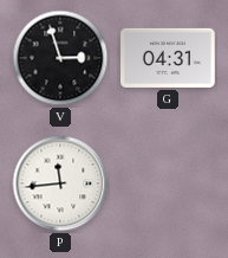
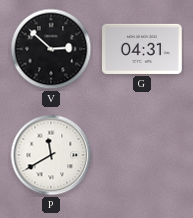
V: 2:57 -> 2:52
P: 11:44 -> 11:40
